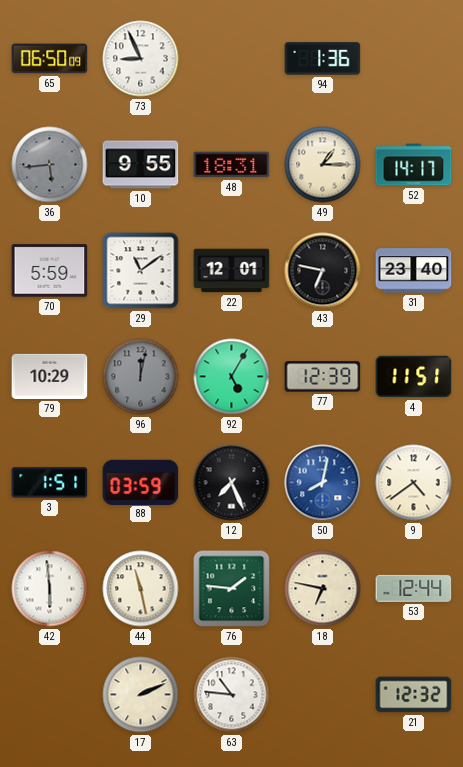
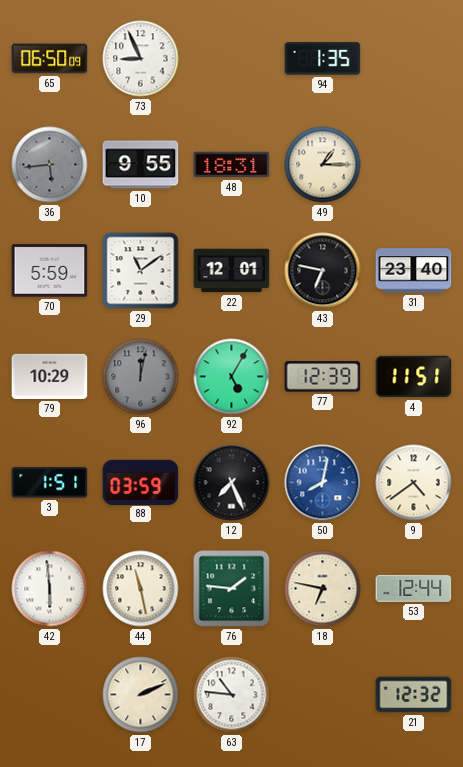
94: 1:36 -> 1:35
52: 14:17 -> none
